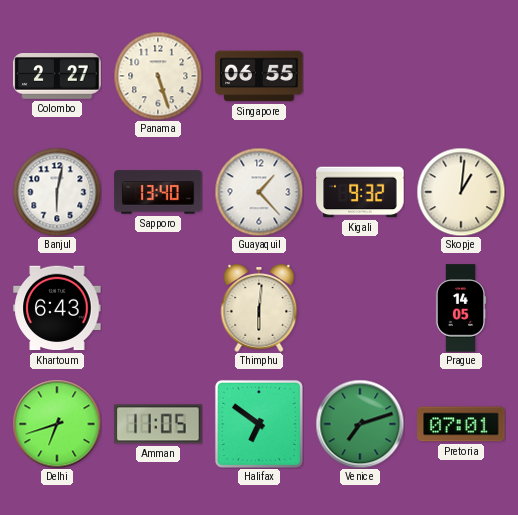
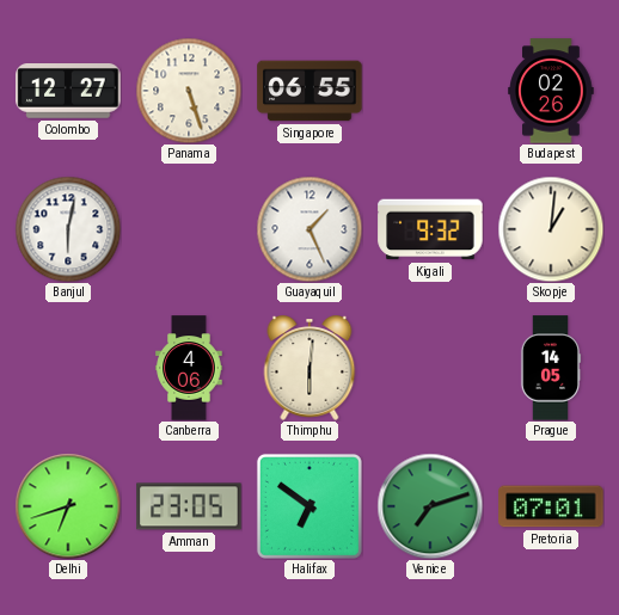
Colombo: 2:27 -> 12:27
Budapest: none -> 02:26
Sapporo: 13:40 -> none
Guayaquil: 1:23 -> 1:26
Khartoum: 6:43 -> none
Canberra: none -> 4:06
Amman: 11:05 -> 23:05
